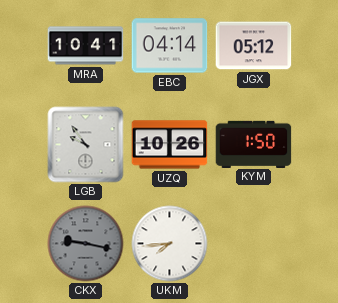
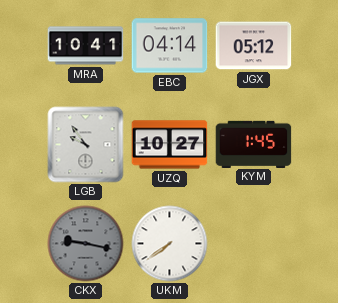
UZQ: 10:26 -> 10:27
KYM: 1:50 -> 1:45
UKM: 7:44 -> 7:39
